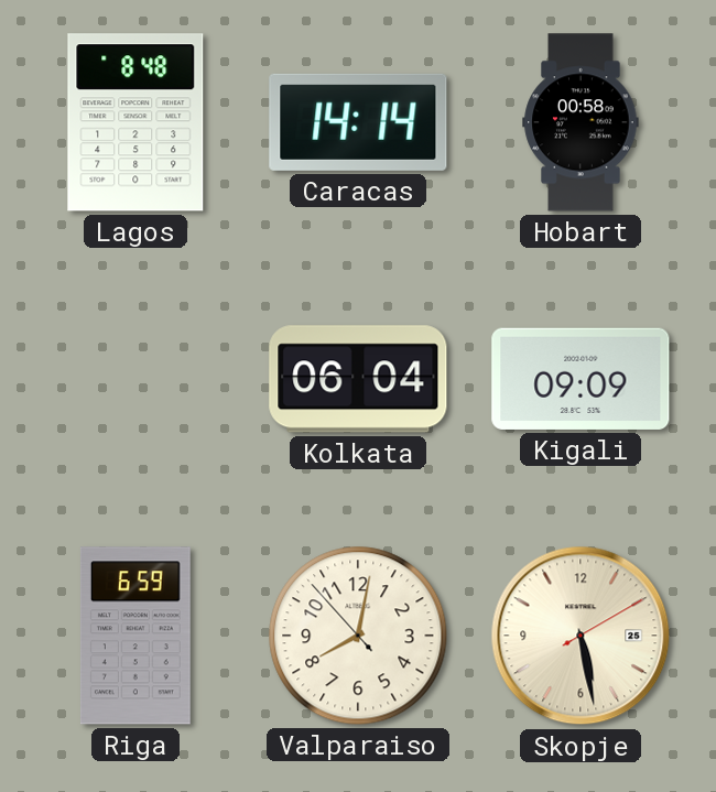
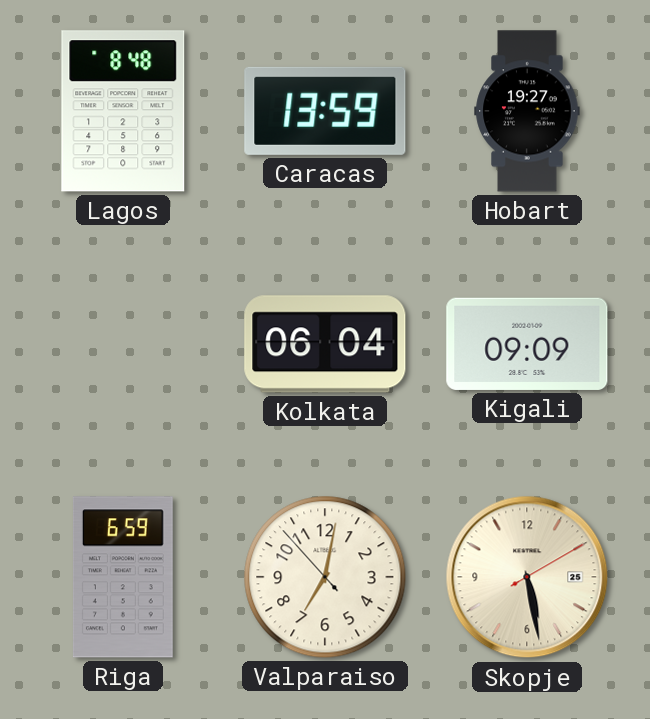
Caracas: 14:14 -> 13:59
Hobart: 00:58 -> 19:27
Valparaiso: 8:01 -> 7:01
